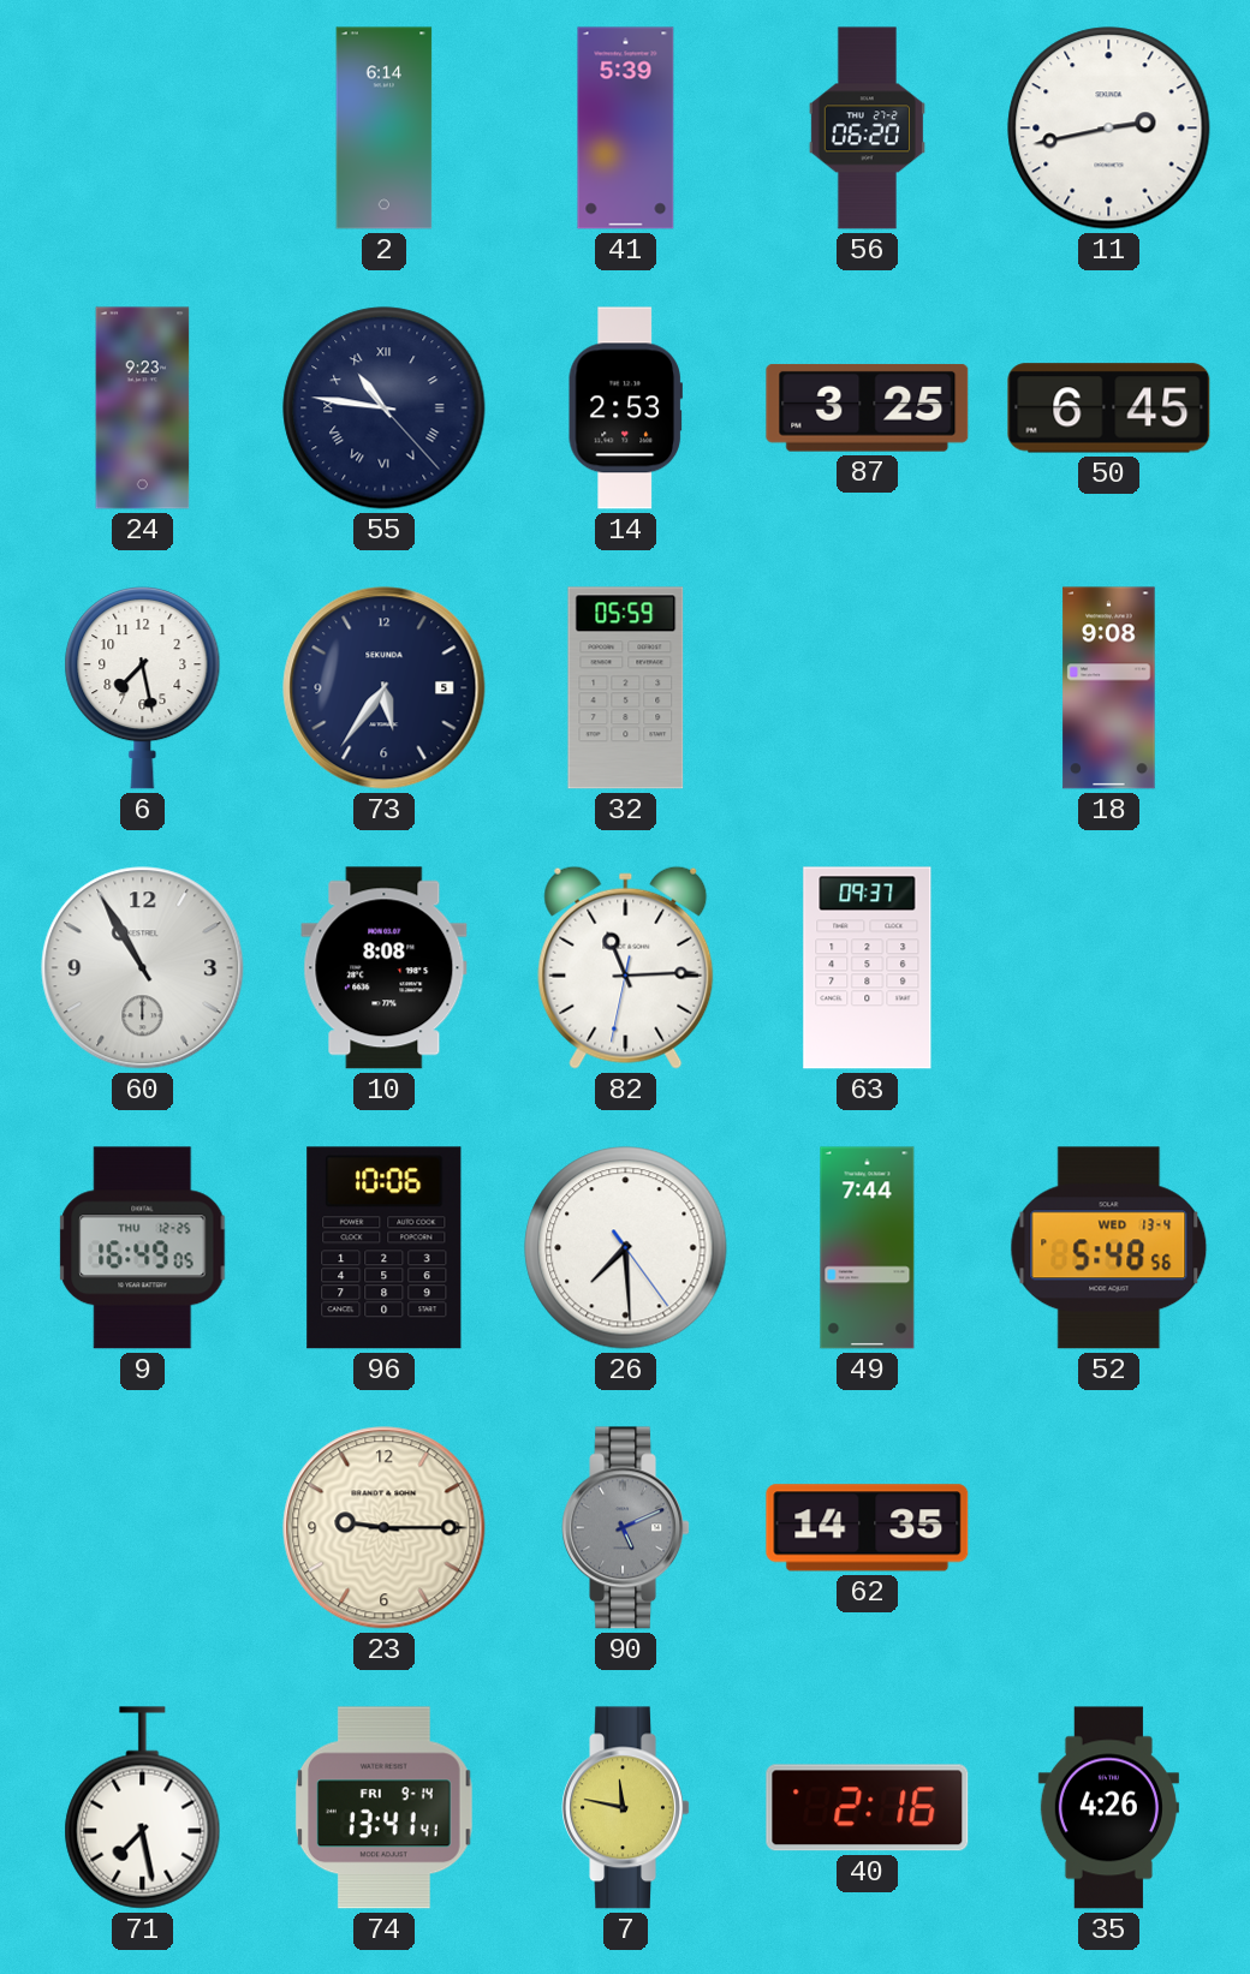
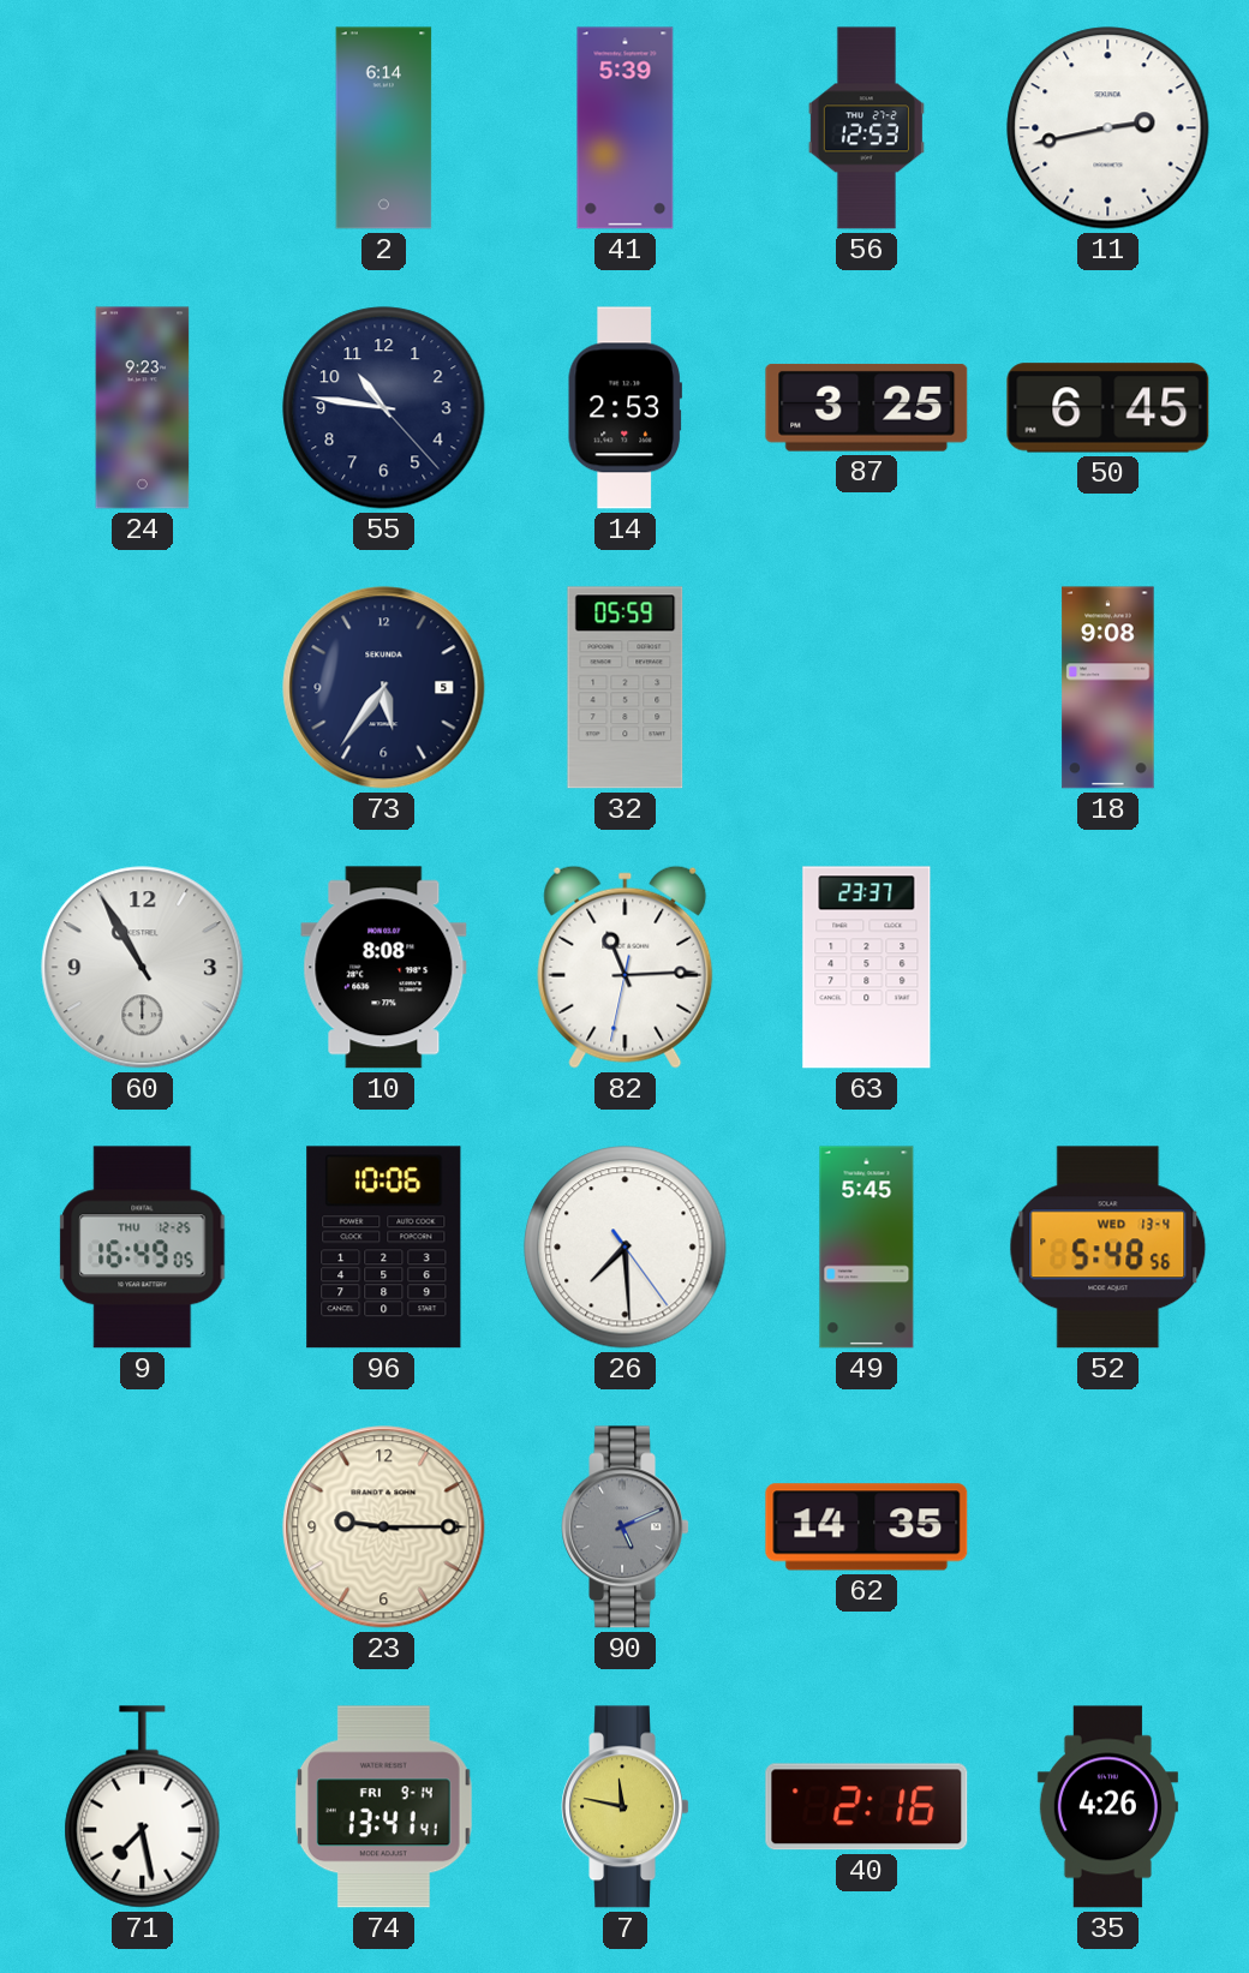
56: 06:20 -> 12:53
55 numerals: Roman -> Arabic
6: 7:28 -> none
63: 09:37 -> 23:37
49: 7:44 -> 5:45
